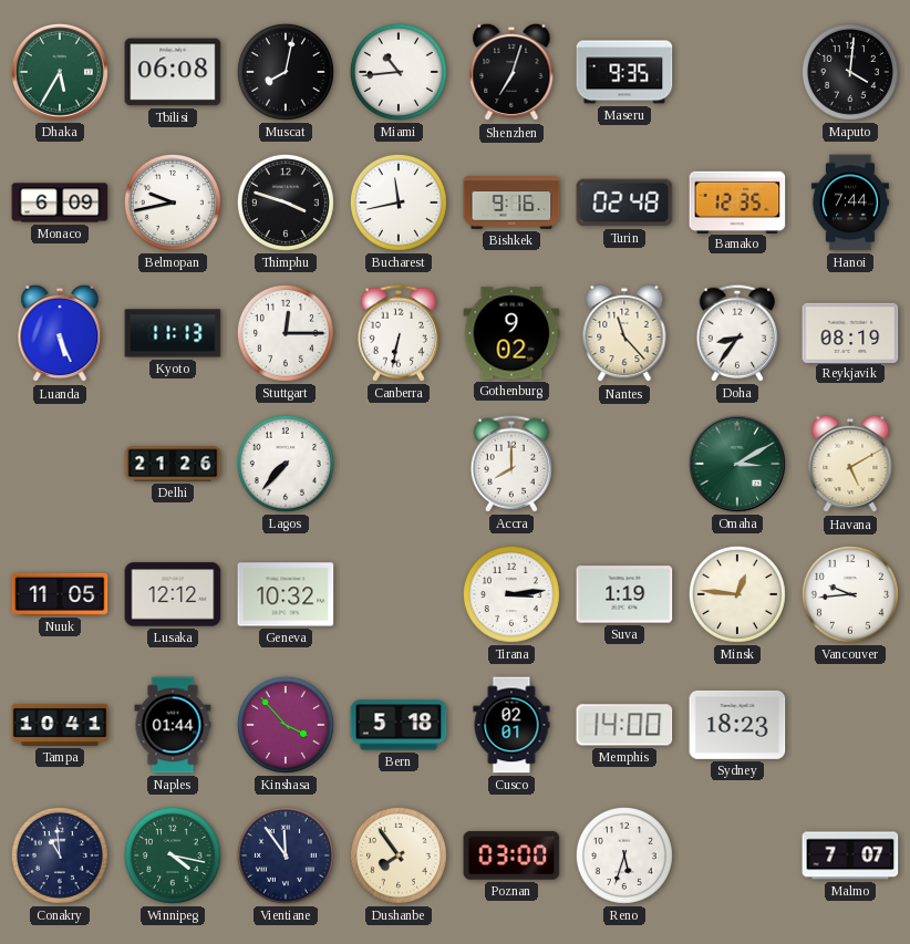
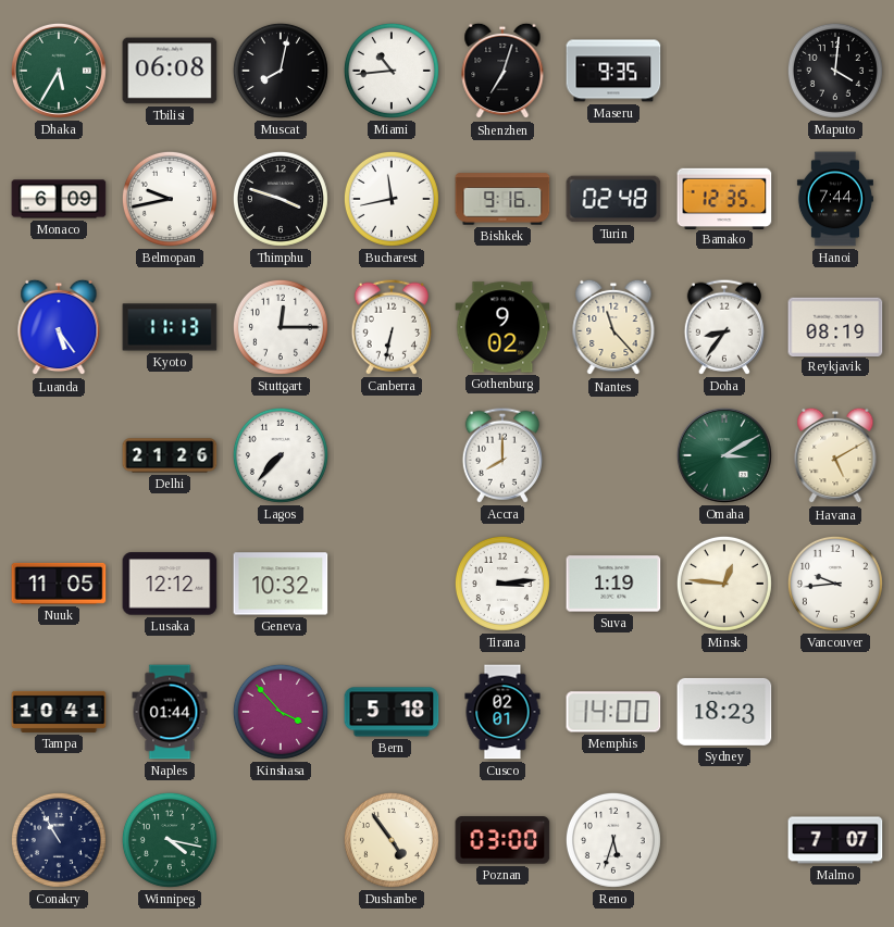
Luanda: 5:26 -> 5:24
Conakry: 10:59 -> 10:55
Vientiane: 11:54 -> none
Dushanbe: 7:54 -> 4:54
